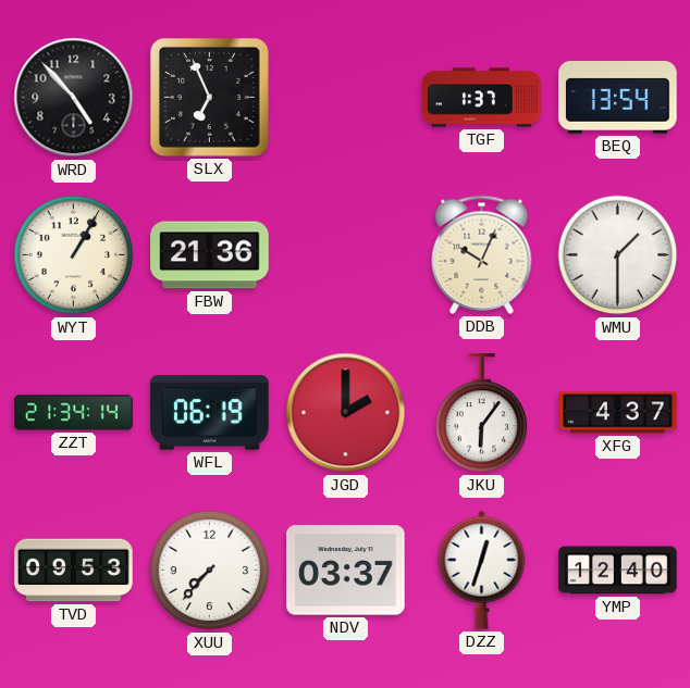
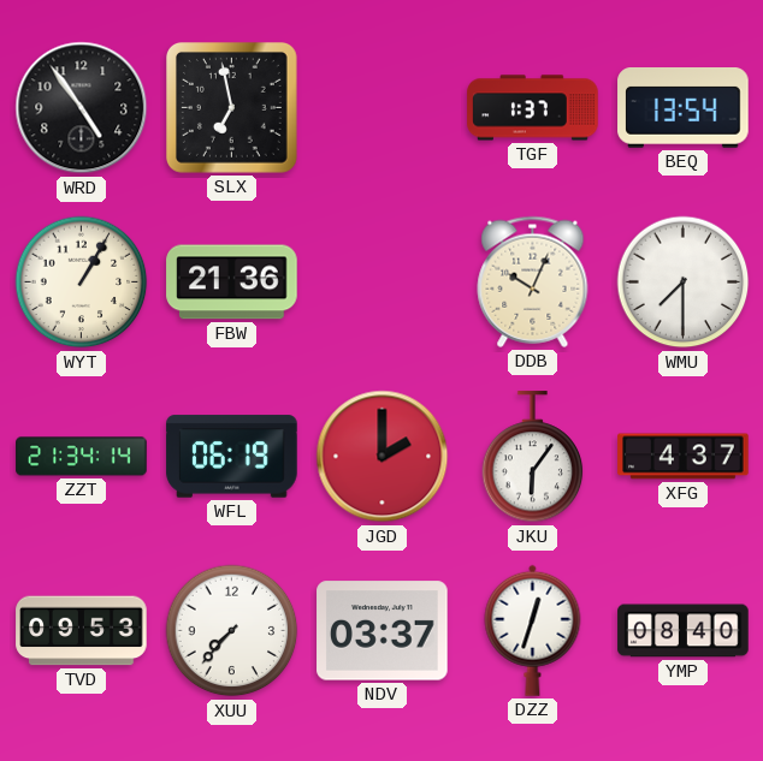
WRD: 4:53 -> 4:54
SLX: 6:56 -> 6:58
WMU: 1:30 -> 7:30
YMP: 12:40 -> 08:40
